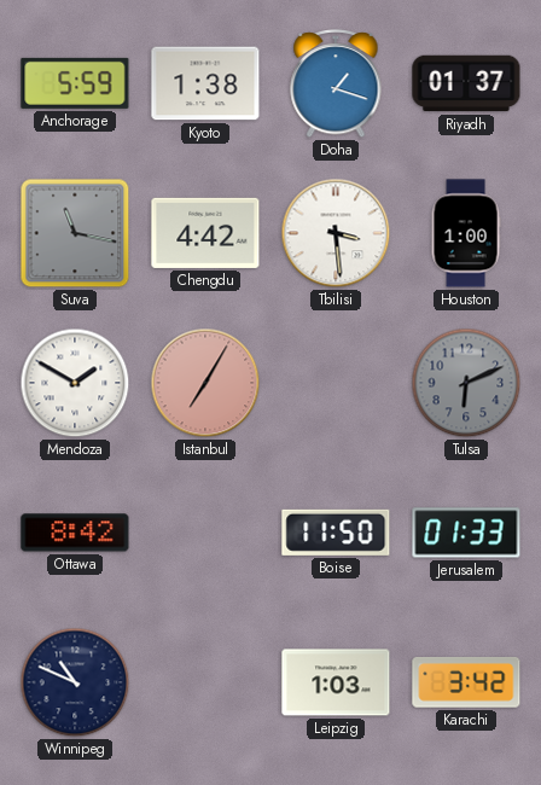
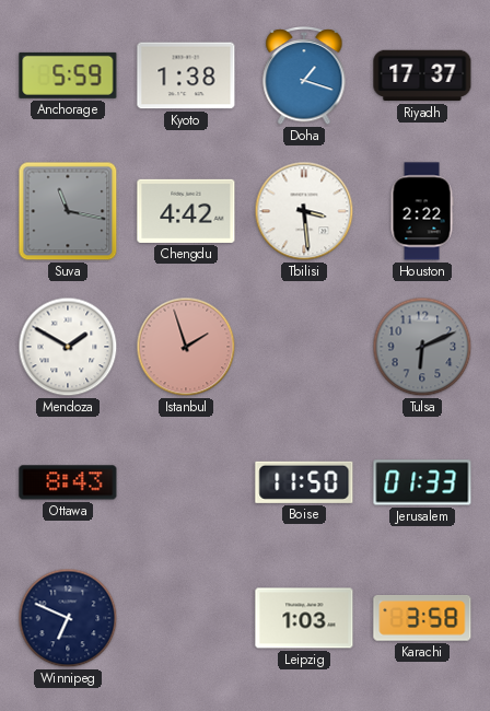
Riyadh: 01:37 -> 17:37
Houston: 1:00 -> 2:22
Istanbul: 7:05 -> 1:57
Ottawa: 8:42 -> 8:43
Winnipeg: 10:49 -> 6:49
Karachi: 3:42 -> 3:58
